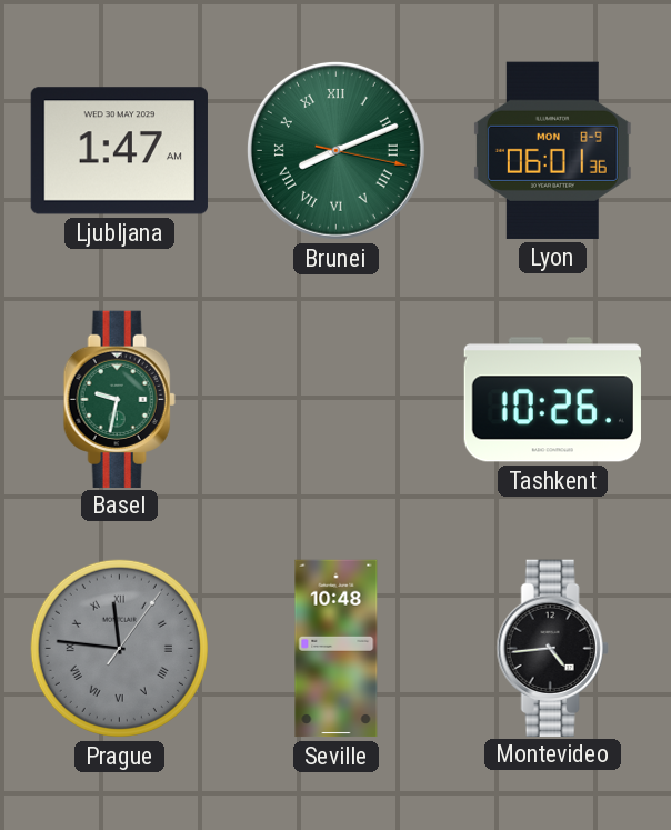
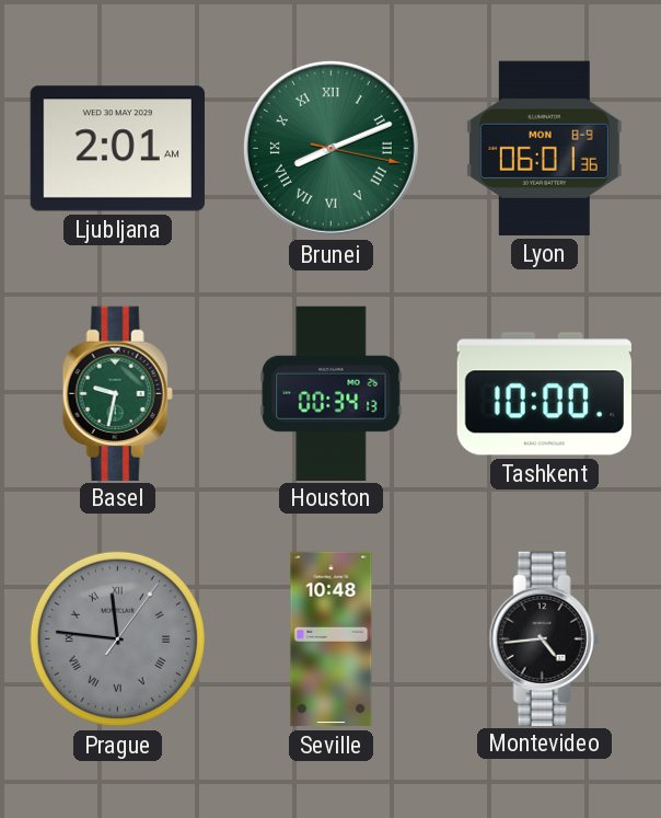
Ljubljana: 1:47 -> 2:01
Houston: none -> 00:34
Tashkent: 10:26 -> 10:00
